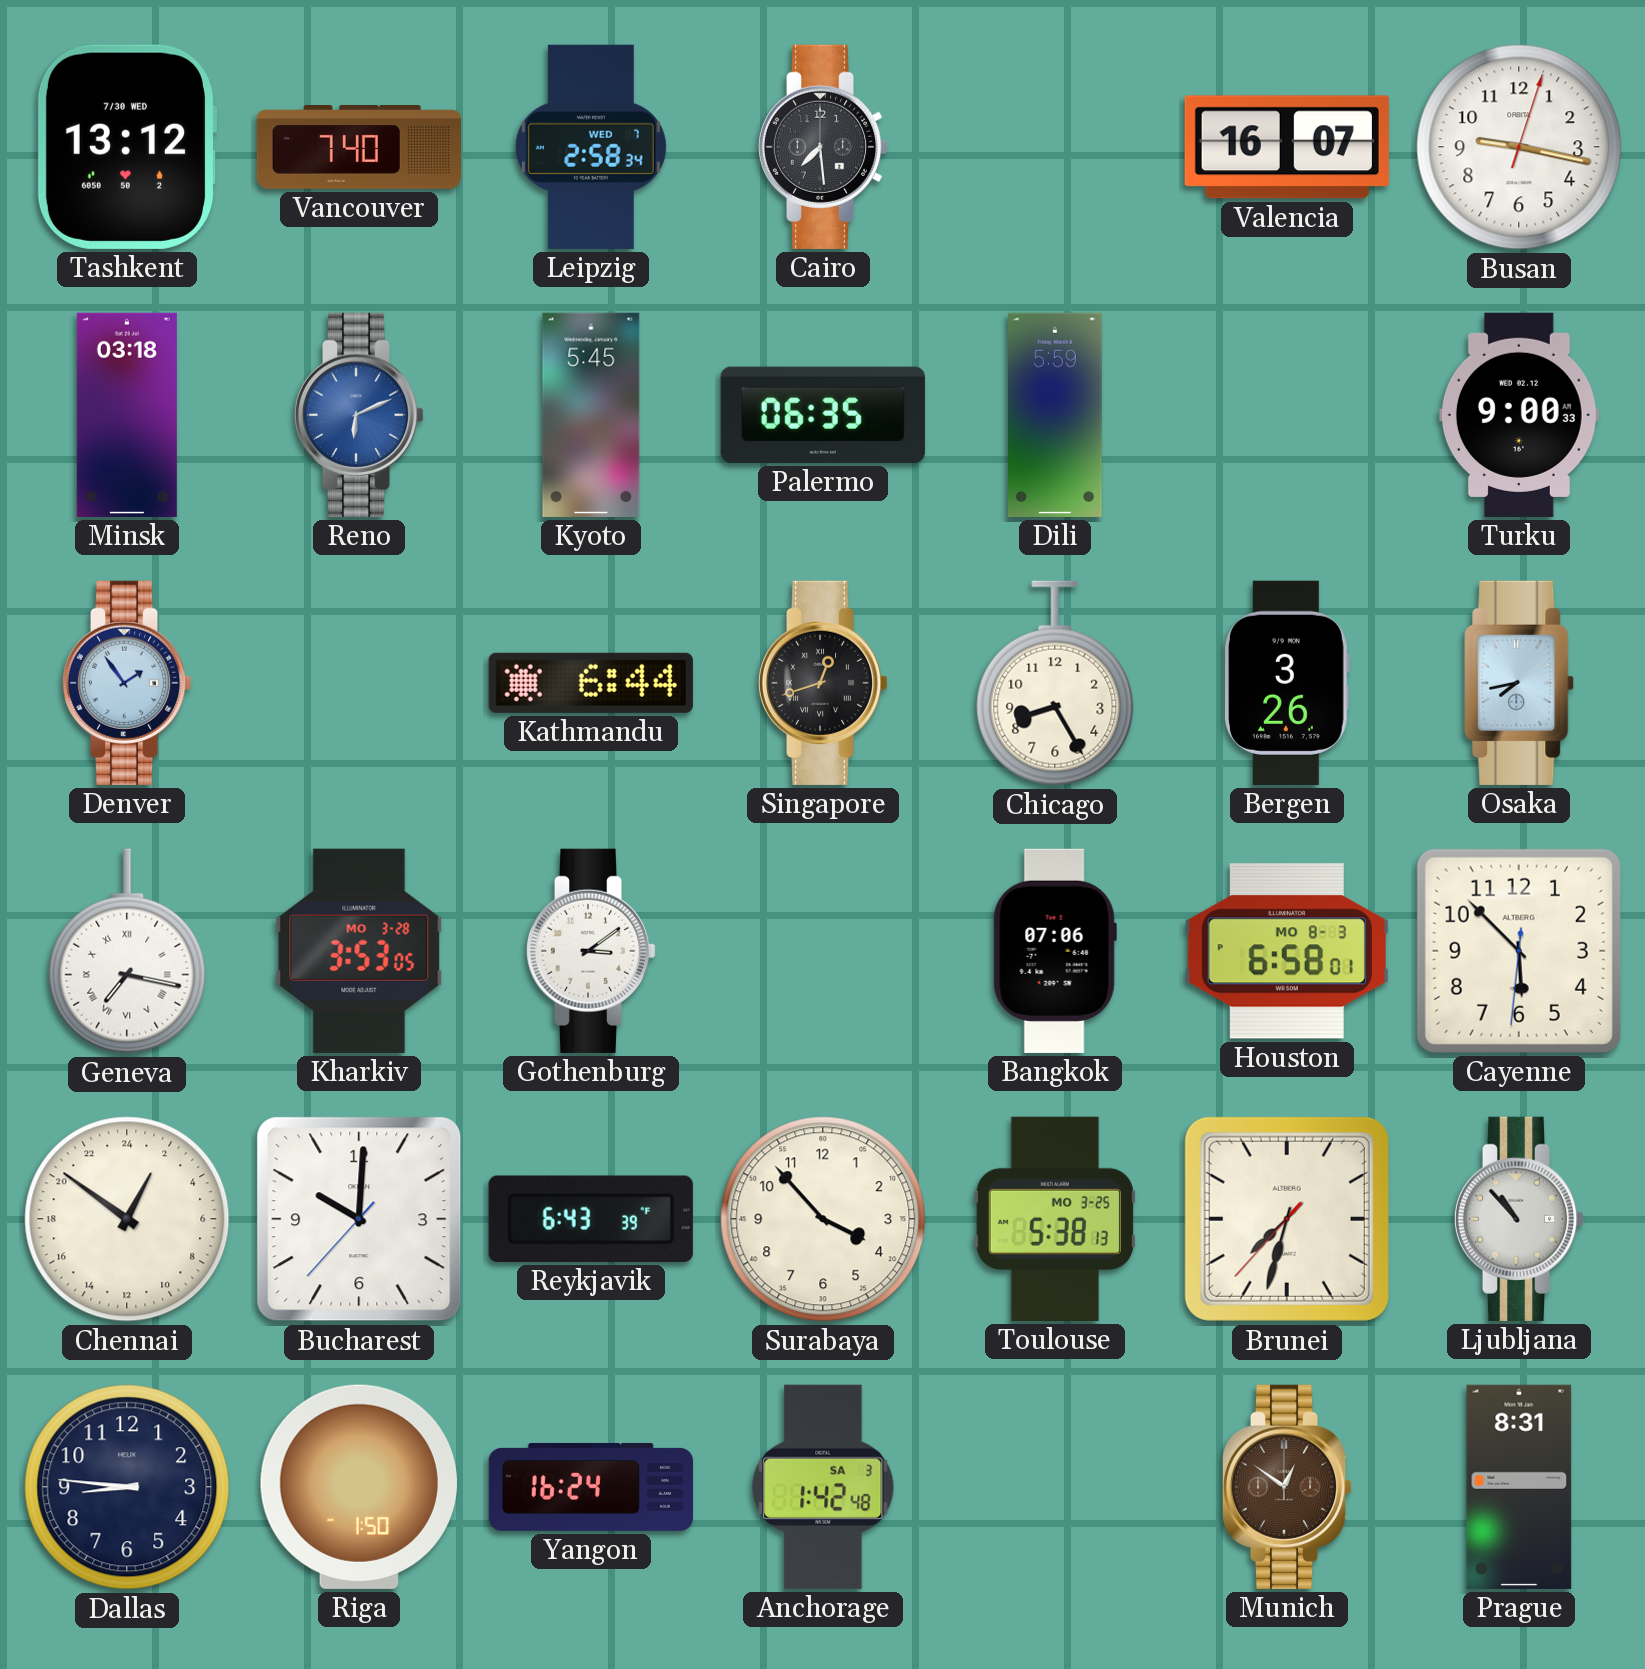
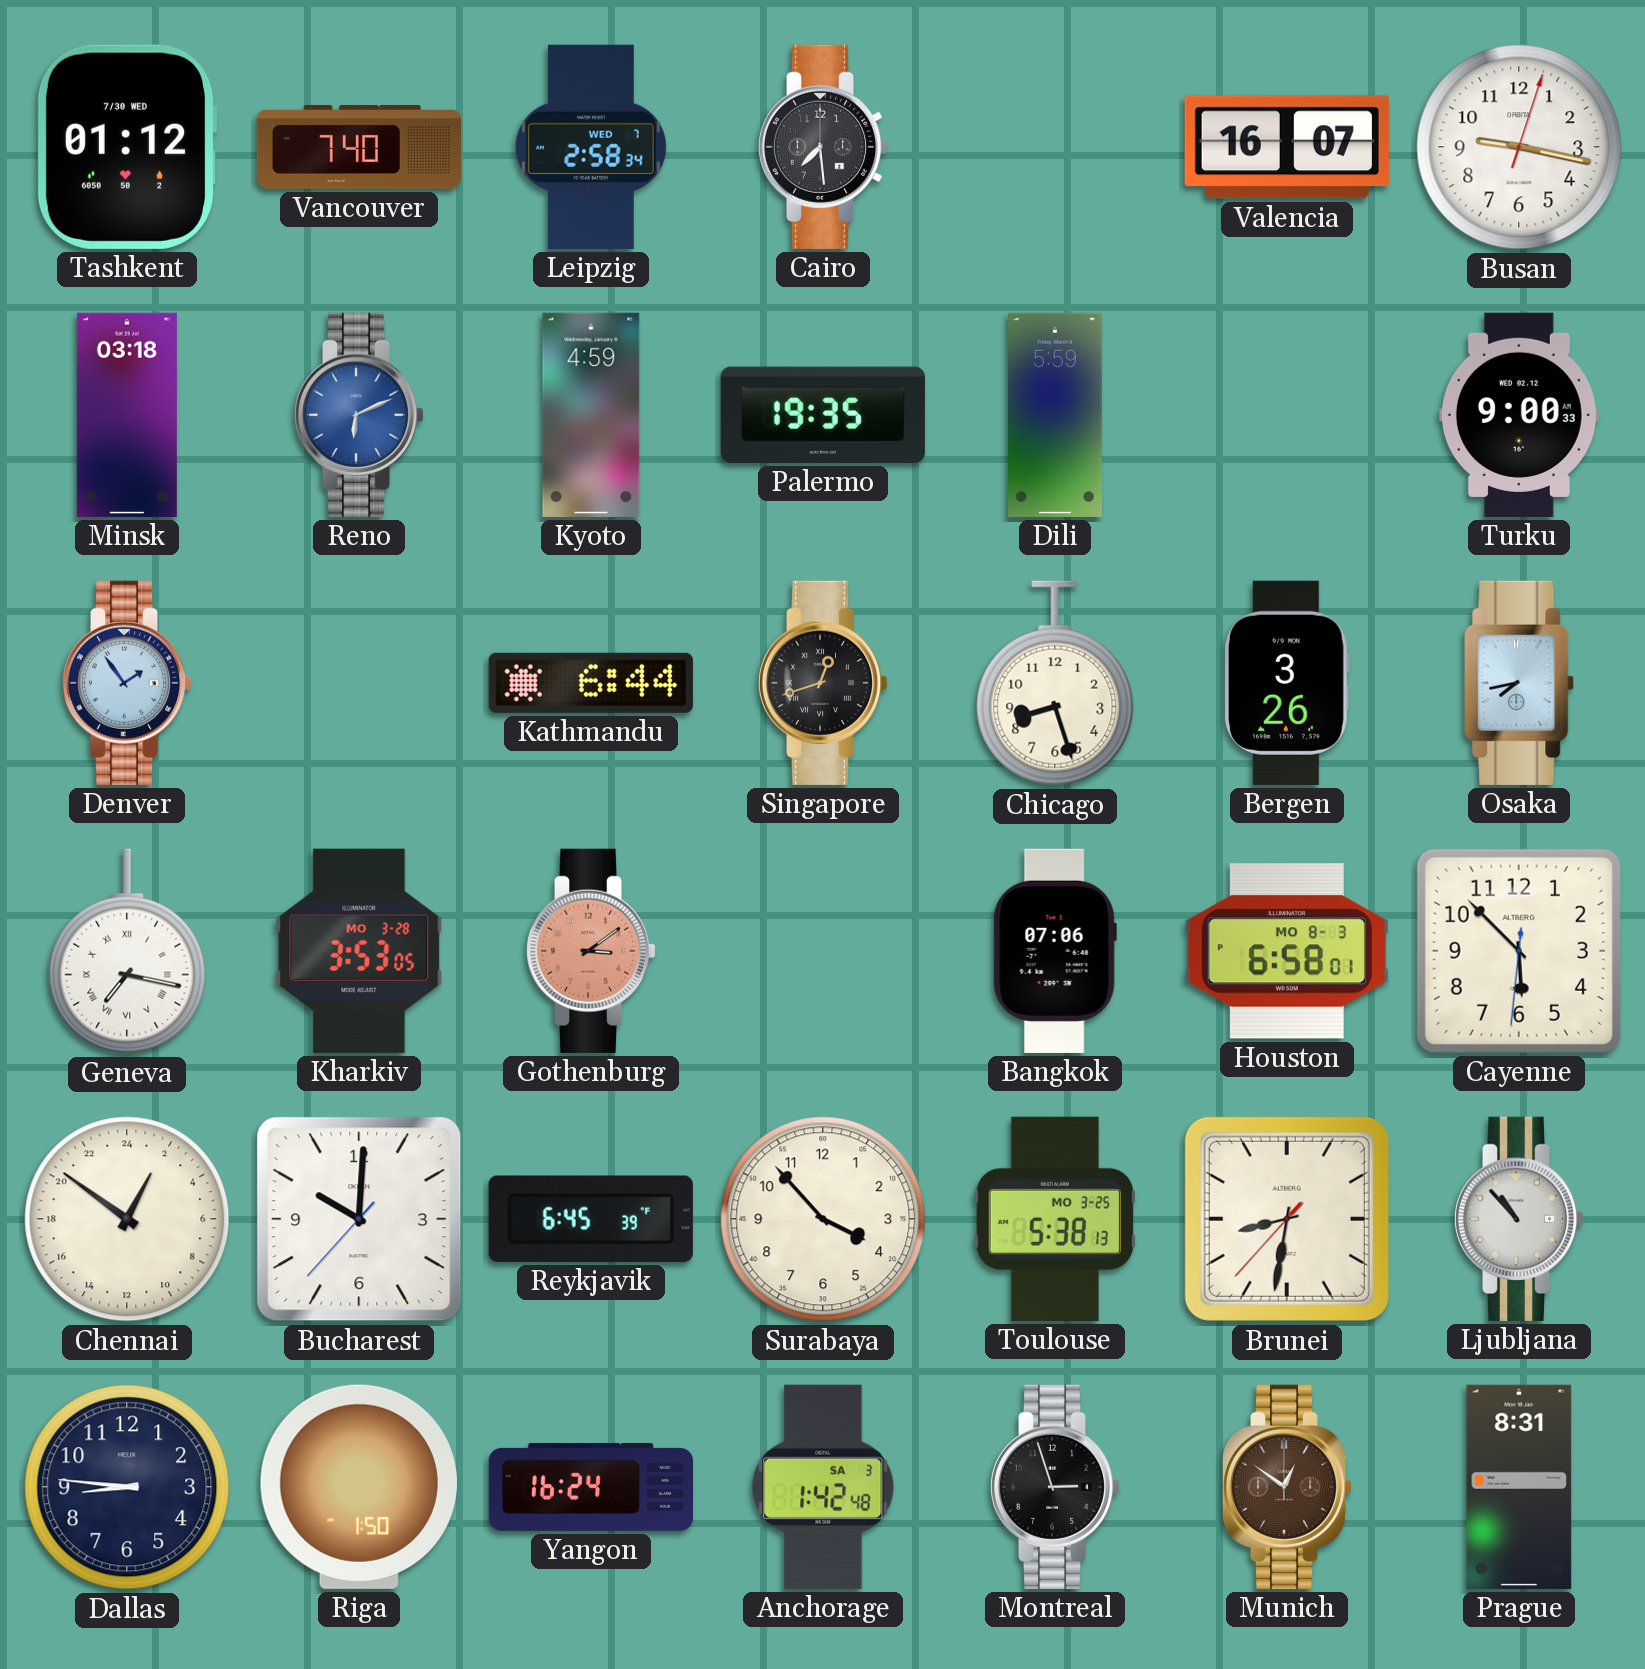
Tashkent: 13:12 -> 01:12
Kyoto: 5:45 -> 4:59
Palermo: 06:35 -> 19:35
Chicago: 8:25 -> 8:27
Gothenburg dial: white -> salmon
Reykjavik: 6:43 -> 6:45
Brunei: 7:32 -> 8:31
Montreal: none -> 2:57
